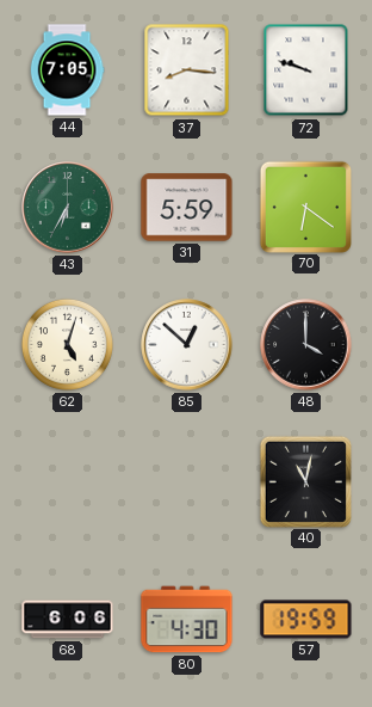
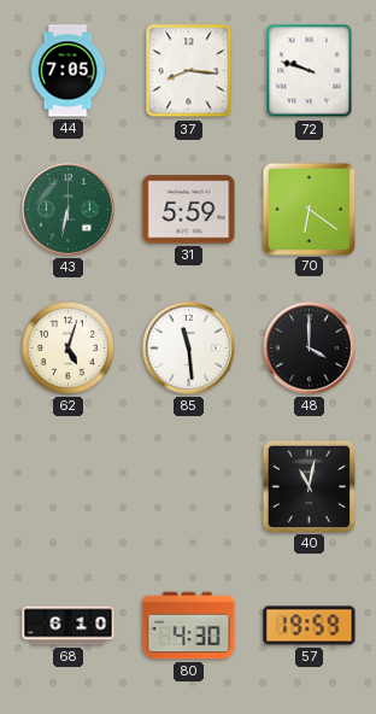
43: 6:35 -> 6:32
85: 12:52 -> 11:29
68: 6:06 -> 6:10
